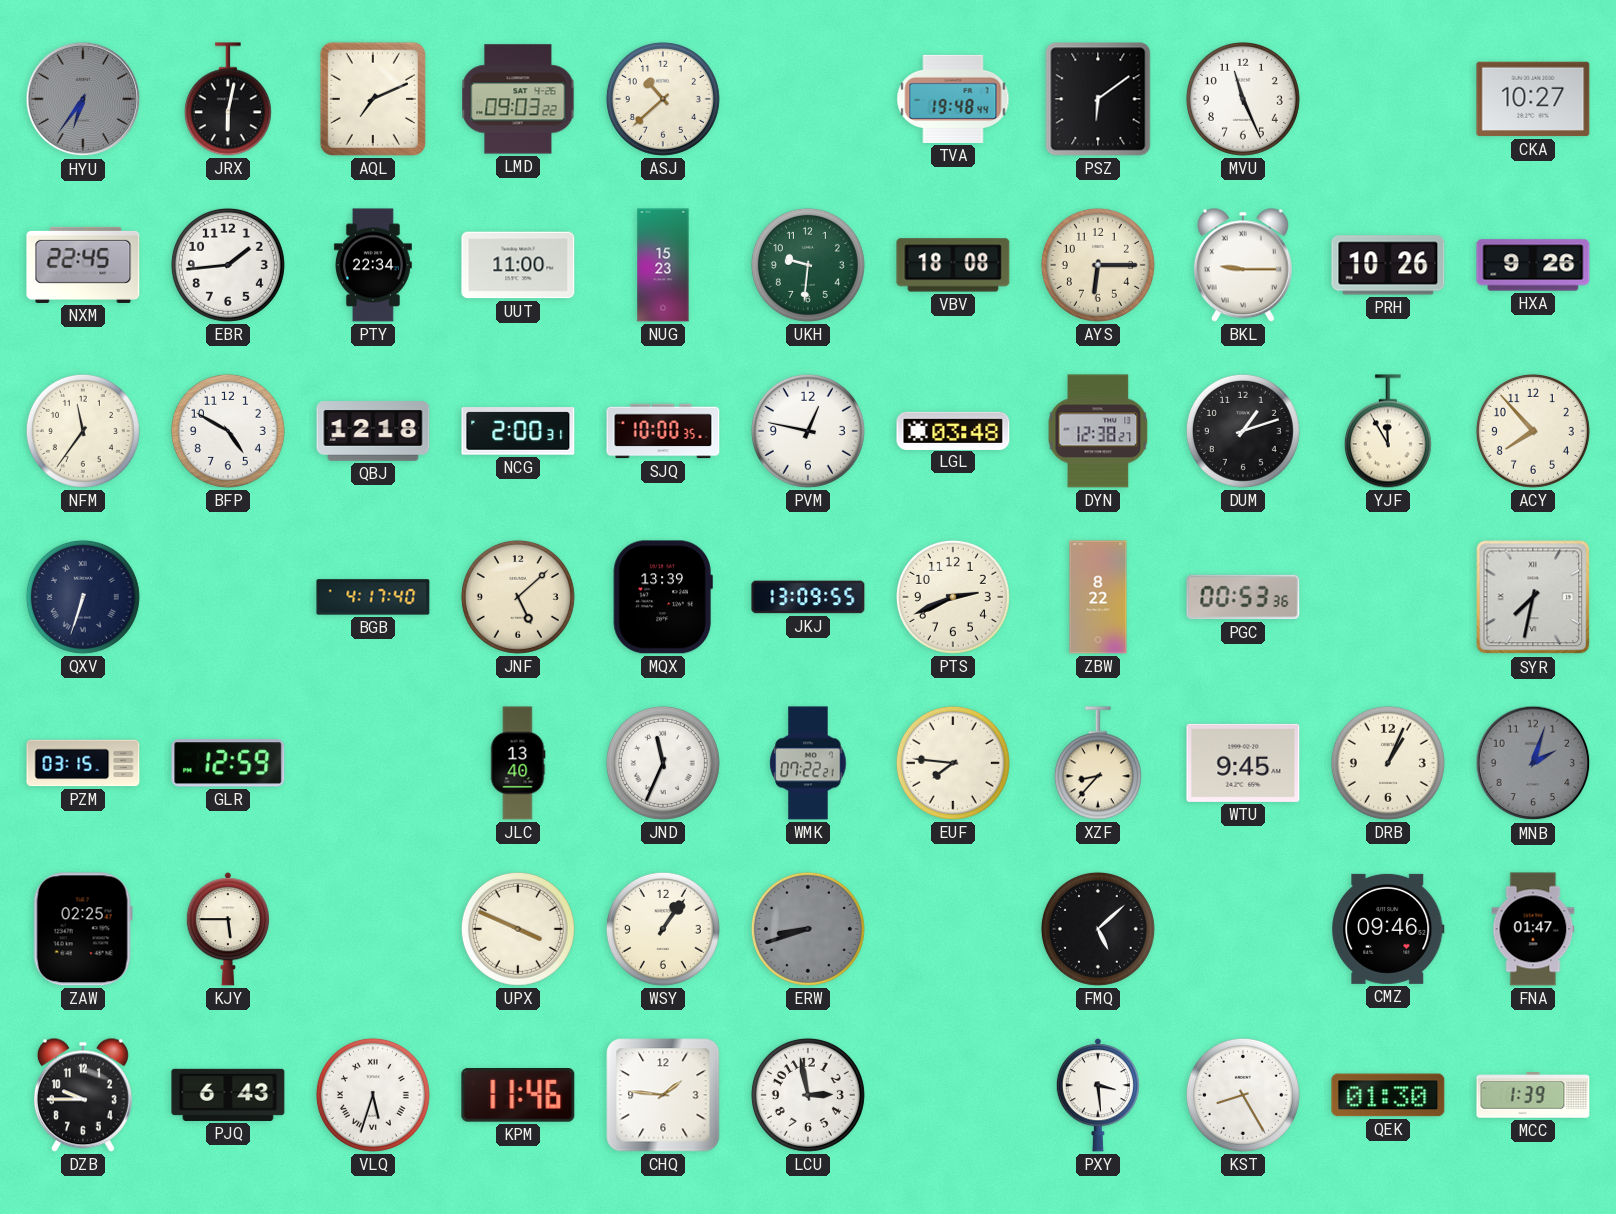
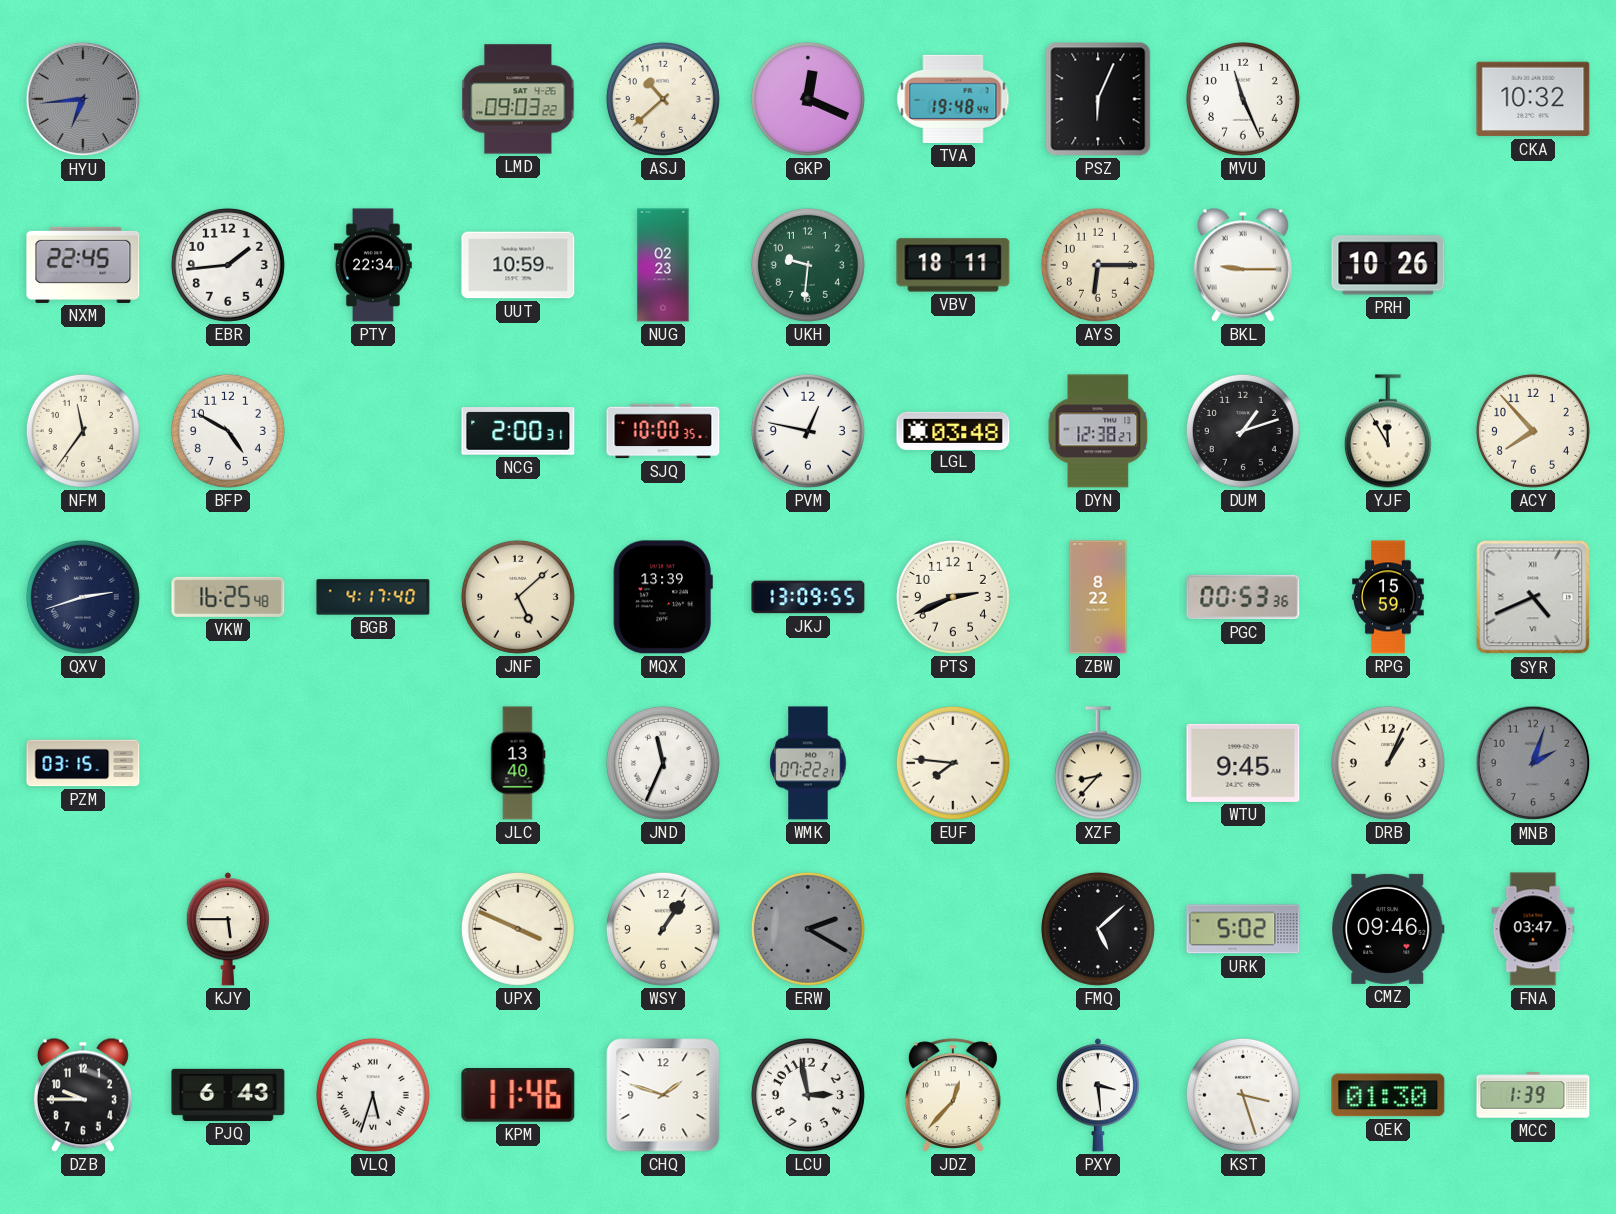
HYU: 6:36 -> 6:44
JRX: 6:02 -> none
AQL: 7:11 -> none
GKP: none -> 12:19
PSZ: 6:09 -> 6:04
CKA: 10:27 -> 10:32
UUT: 11:00 -> 10:59
NUG: 15:23 -> 02:23
VBV: 18:08 -> 18:11
HXA: 9:26 -> none
QBJ: 12:18 -> none
QXV: 6:33 -> 2:42
VKW: none -> 16:25
RPG: none -> 15:59
SYR: 7:32 -> 4:41
GLR: 12:59 -> none
ZAW: 02:25 -> none
ERW: 8:42 -> 2:20
URK: none -> 5:02
FNA: 01:47 -> 03:47
CHQ: 1:46 -> 1:48
JDZ: none -> 12:37
KST: 8:25 -> 3:27
